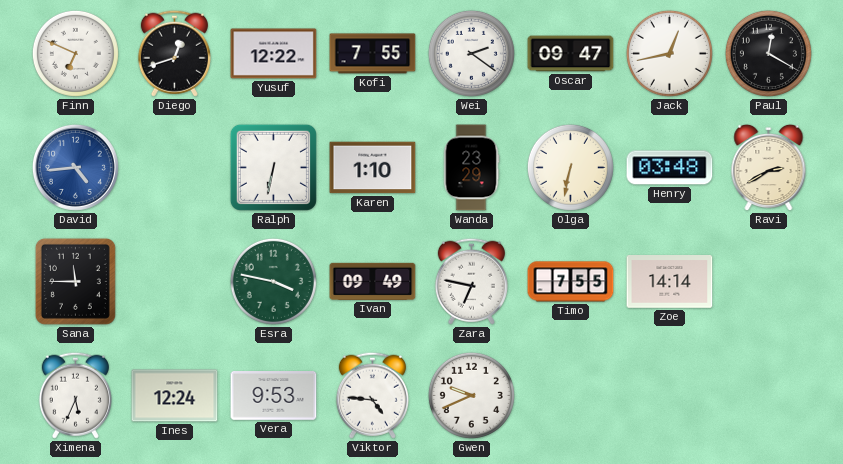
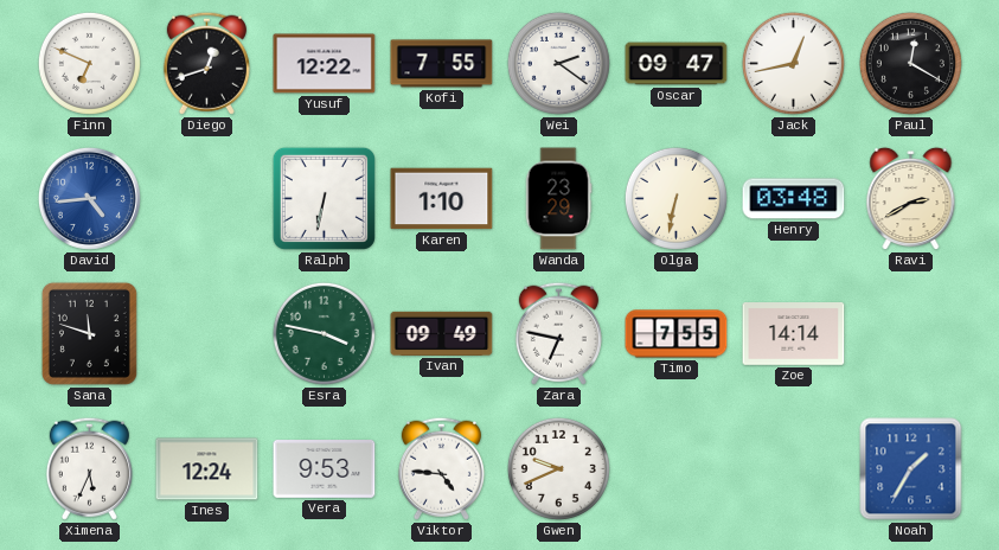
Sana: 11:45 -> 11:48
Noah: none -> 1:35
